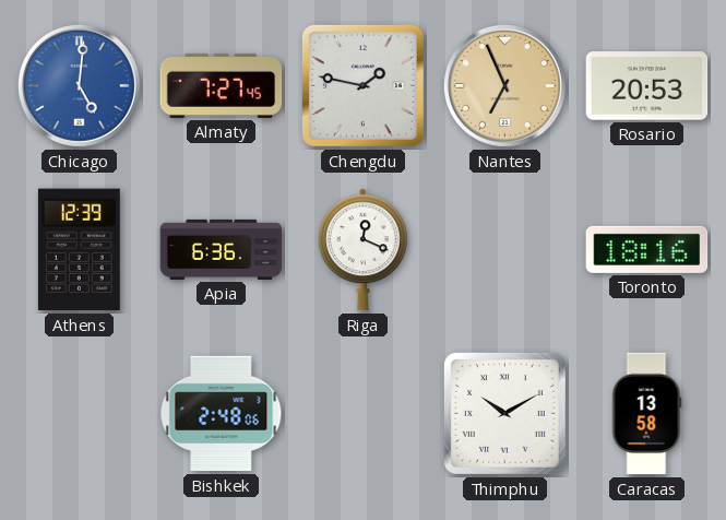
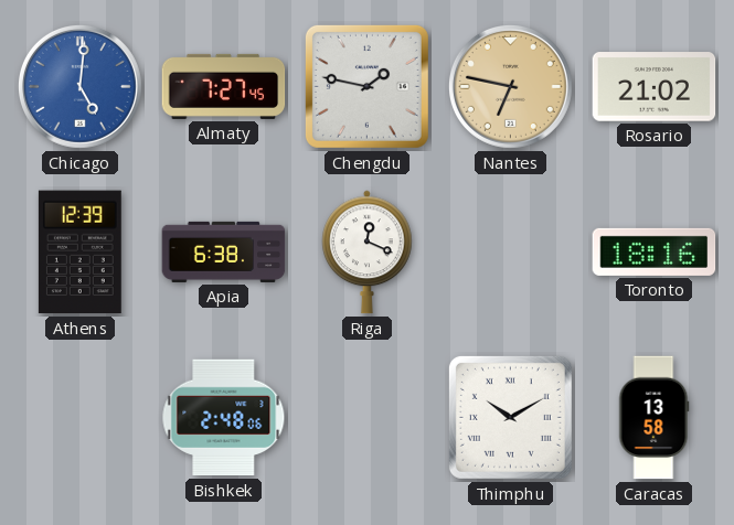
Nantes: 6:56 -> 6:47
Rosario: 20:53 -> 21:02
Apia: 6:36 -> 6:38
